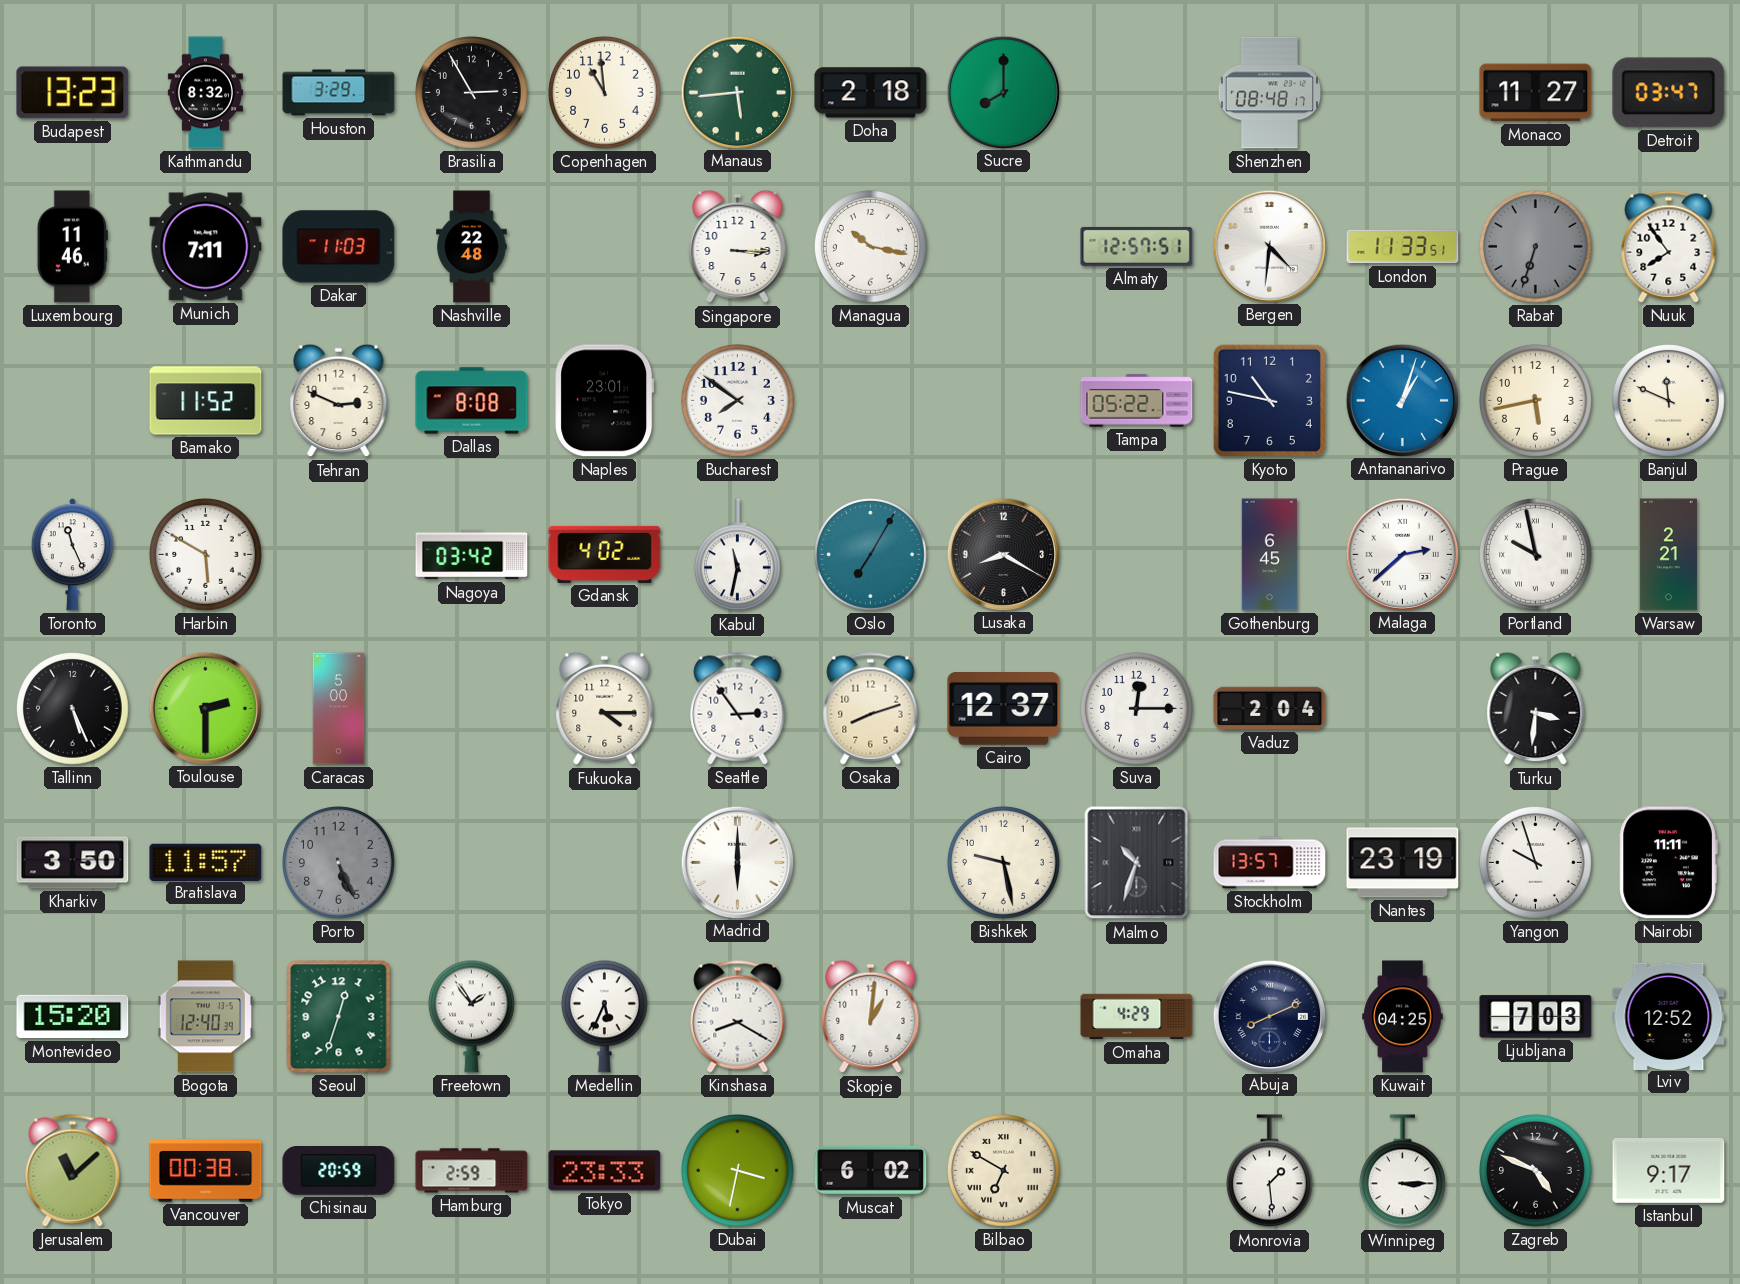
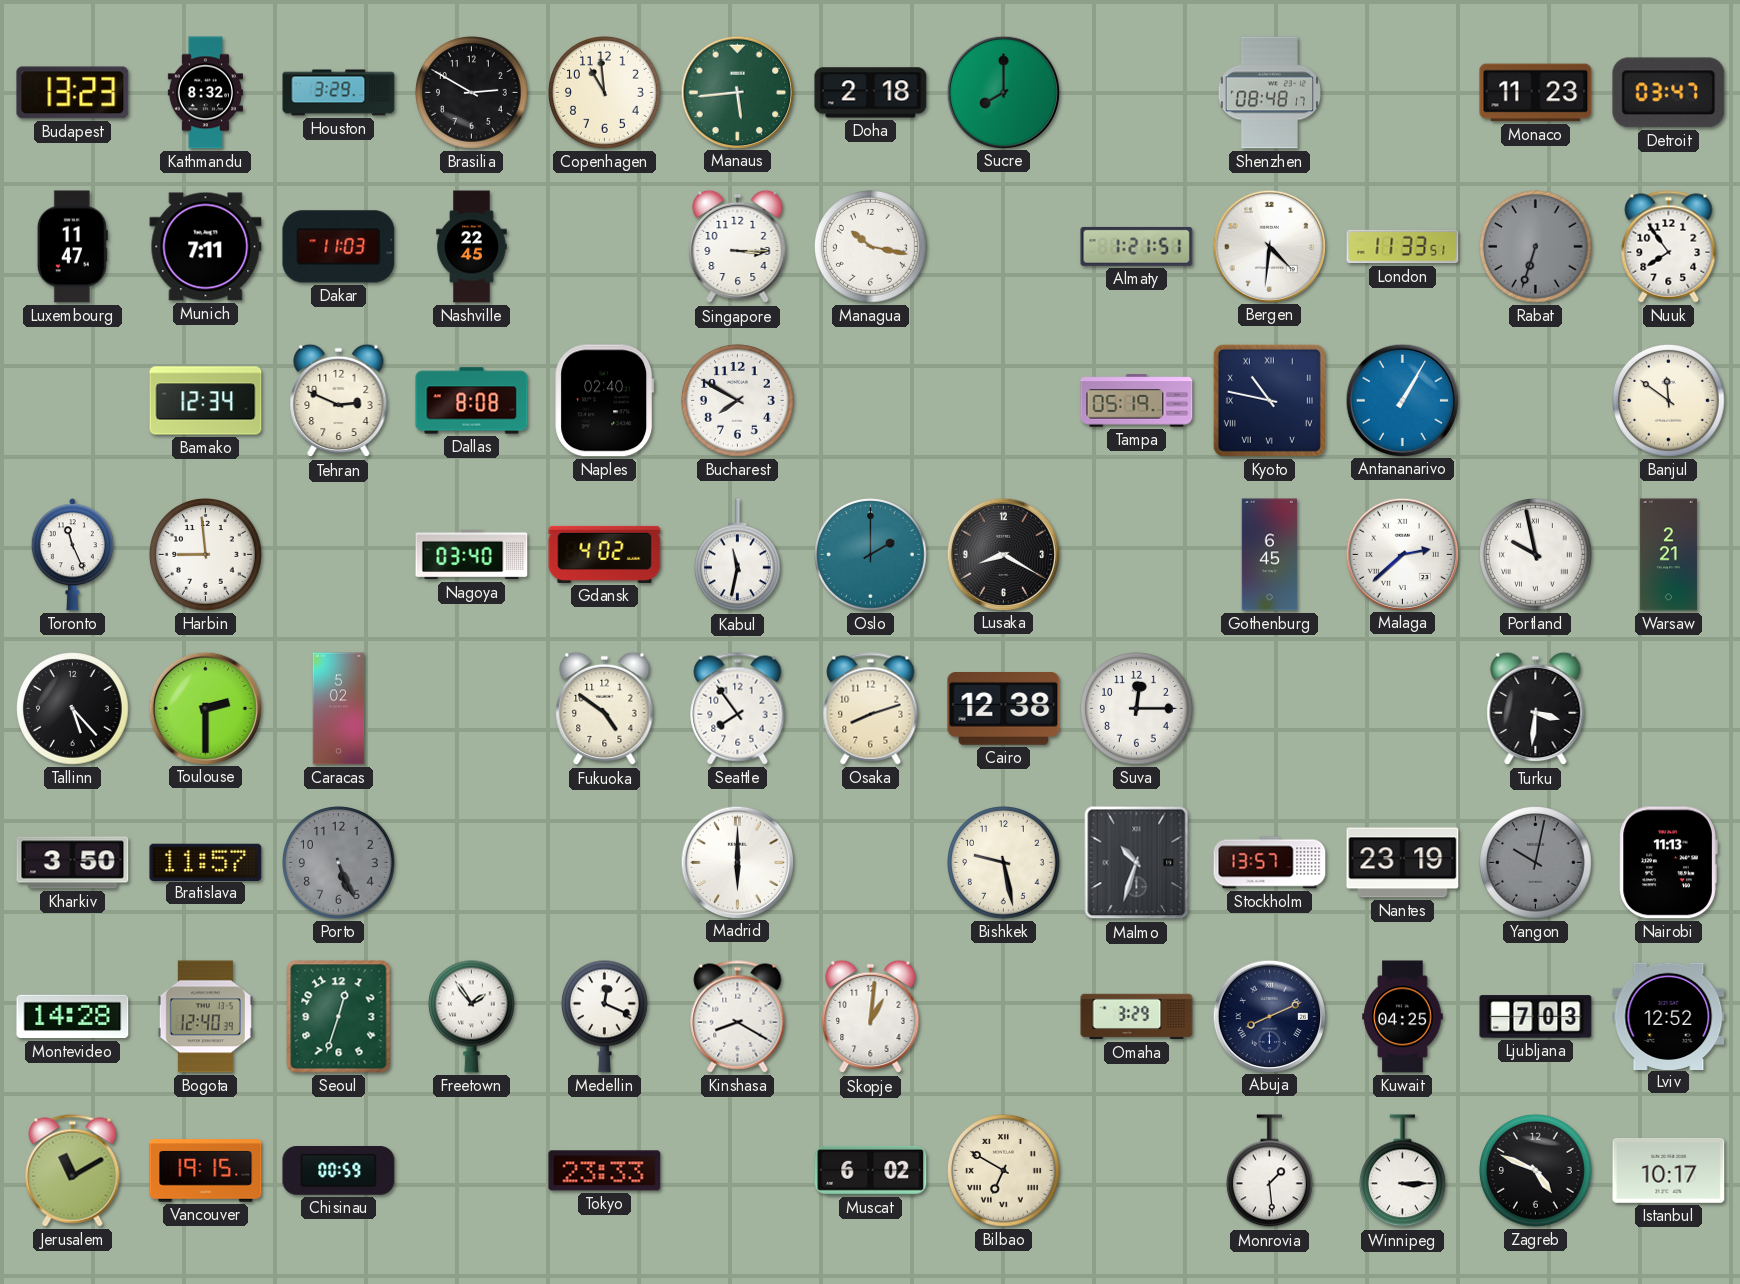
Brasilia: 2:55 -> 2:50
Monaco: 11:27 -> 11:23
Luxembourg: 11:46 -> 11:47
Nashville: 22:48 -> 22:45
Almaty: 12:57 -> 1:21
Bamako: 11:52 -> 12:34
Naples: 23:01 -> 02:40
Bucharest: 7:51 -> 7:50
Tampa: 05:22 -> 05:19
Kyoto numerals: Arabic -> Roman
Antananarivo: 1:03 -> 1:05
Prague: 5:43 -> none
Banjul: 11:49 -> 11:51
Harbin: 5:50 -> 8:59
Nagoya: 03:42 -> 03:40
Oslo: 7:05 -> 2:00
Tallinn: 5:26 -> 5:23
Caracas: 5:00 -> 5:02
Fukuoka: 4:15 -> 4:51
Seattle: 2:54 -> 7:54
Cairo: 12:37 -> 12:38
Vaduz: 2:04 -> none
Yangon: 9:57 -> 10:02
Yangon dial: white -> grey
Nairobi: 11:11 -> 11:13
Montevideo: 15:20 -> 14:28
Medellin: 5:34 -> 12:19
Omaha: 4:29 -> 3:29
Jerusalem: 11:08 -> 11:10
Vancouver: 00:38 -> 19:15
Chisinau: 20:59 -> 00:59
Hamburg: 2:59 -> none
Dubai: 3:32 -> none
Istanbul: 9:17 -> 10:17
